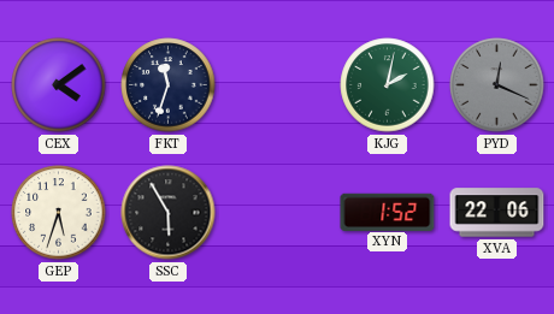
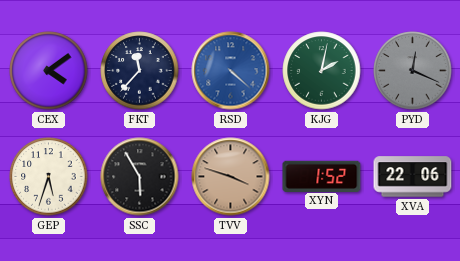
FKT: 11:33 -> 11:37
RSD: none -> 4:22
TVV: none -> 3:48
